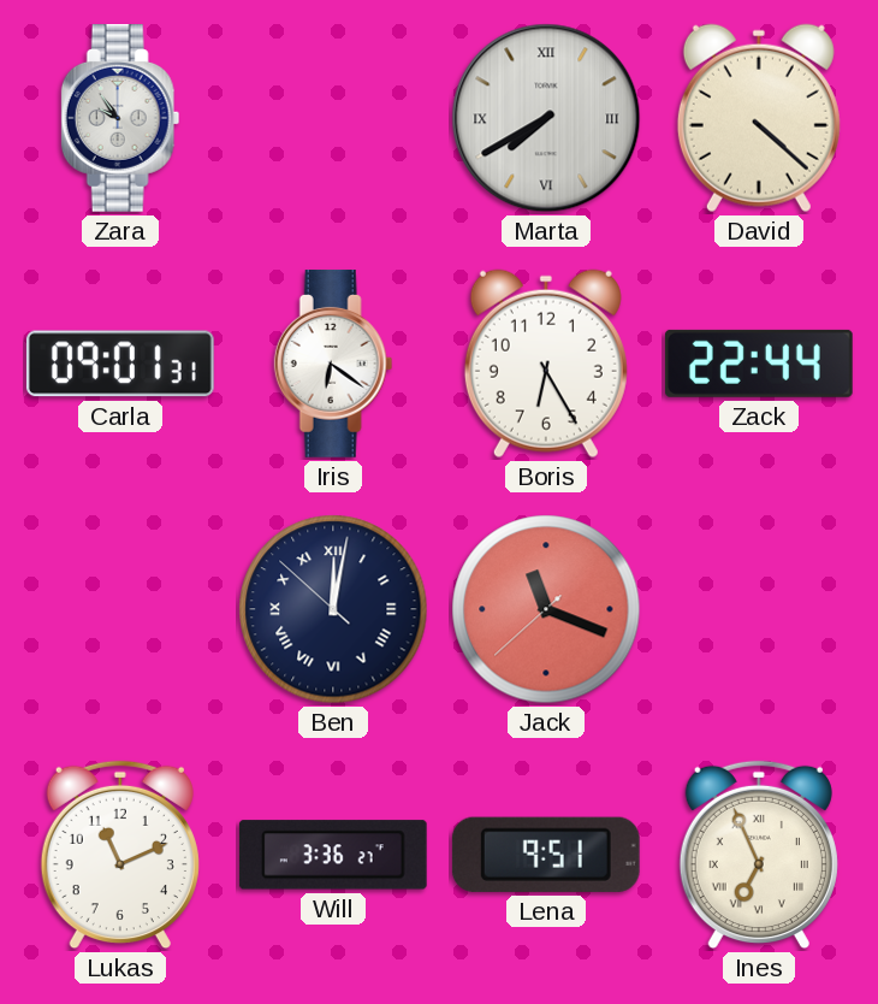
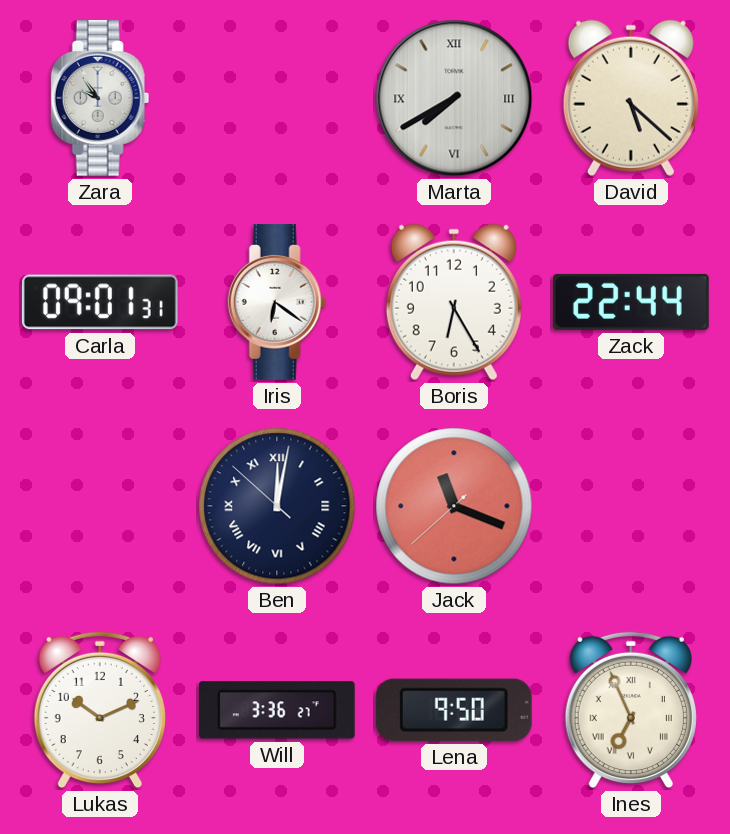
David: 4:22 -> 5:22
Lukas: 11:11 -> 10:11
Lena: 9:51 -> 9:50
